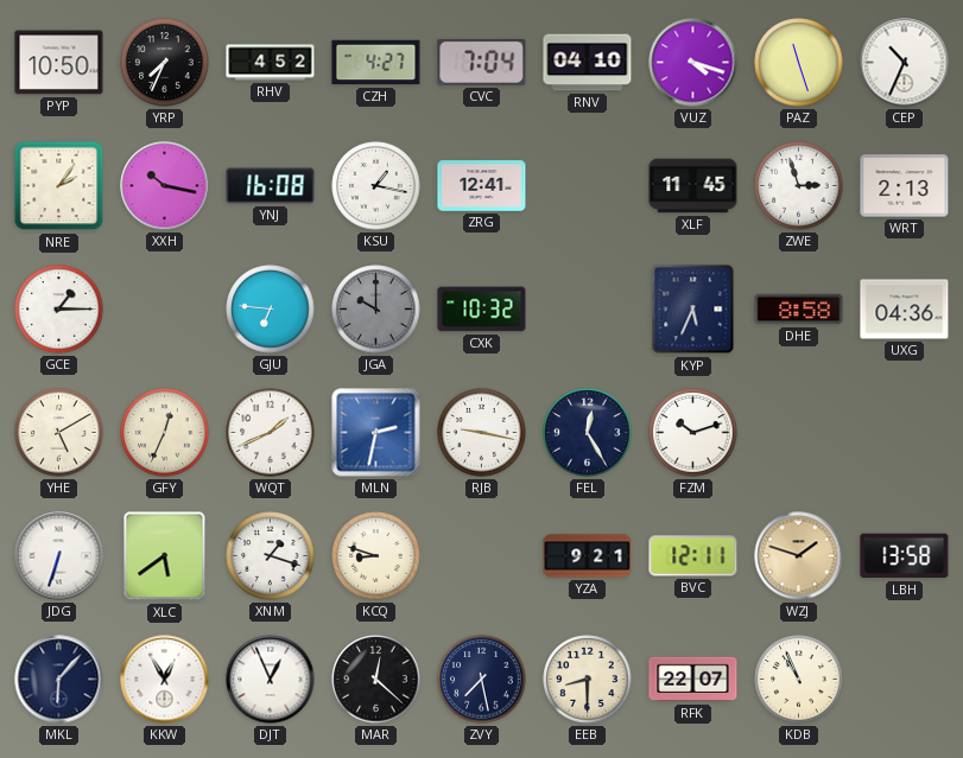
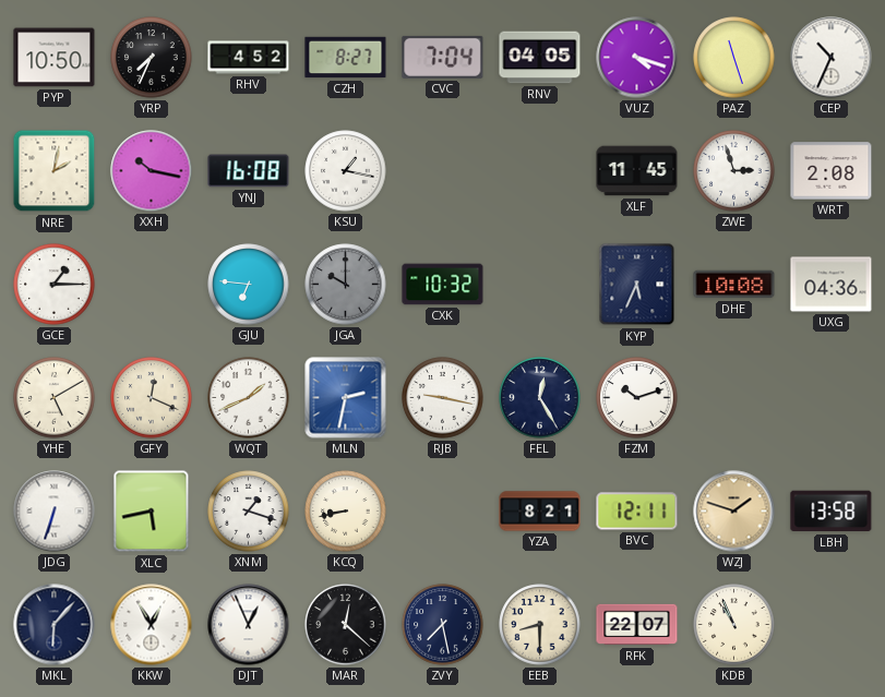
CZH: 4:27 -> 8:27
RNV: 04:10 -> 04:05
NRE: 2:06 -> 2:02
ZRG: 12:41 -> none
WRT: 2:13 -> 2:08
DHE: 8:58 -> 10:08
GFY: 12:34 -> 12:19
XLC: 5:39 -> 5:43
KCQ: 8:48 -> 8:43
YZA: 9:21 -> 8:21
